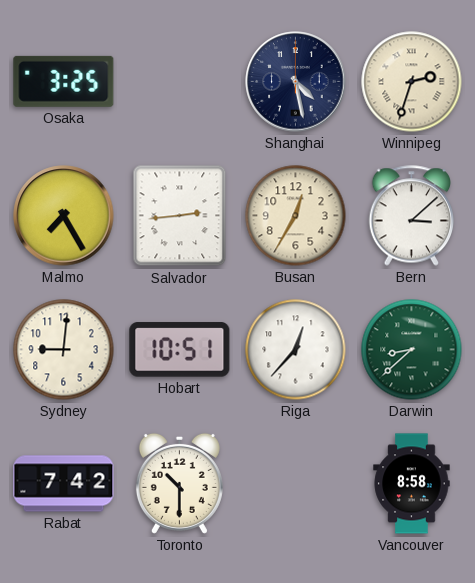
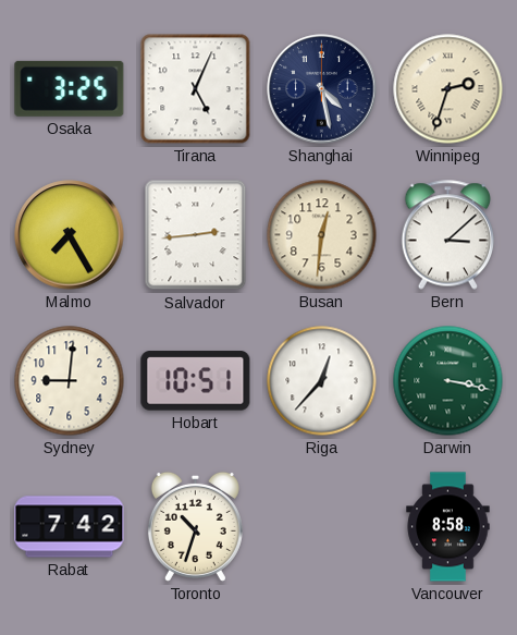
Tirana: none -> 5:04
Busan: 12:35 -> 12:31
Darwin: 8:38 -> 3:17
Toronto: 10:30 -> 10:33
